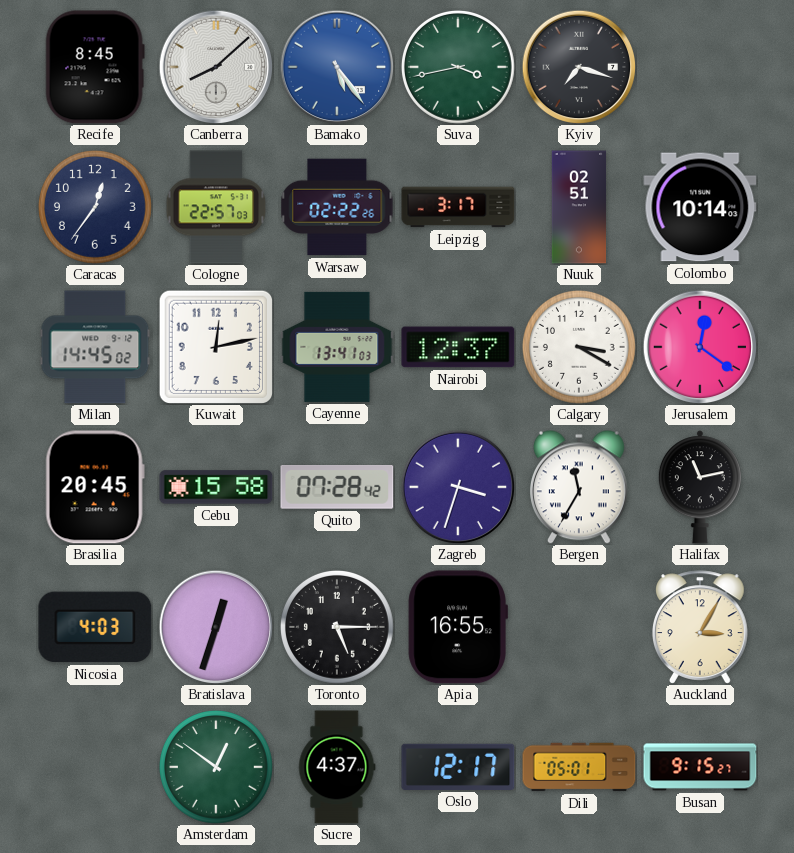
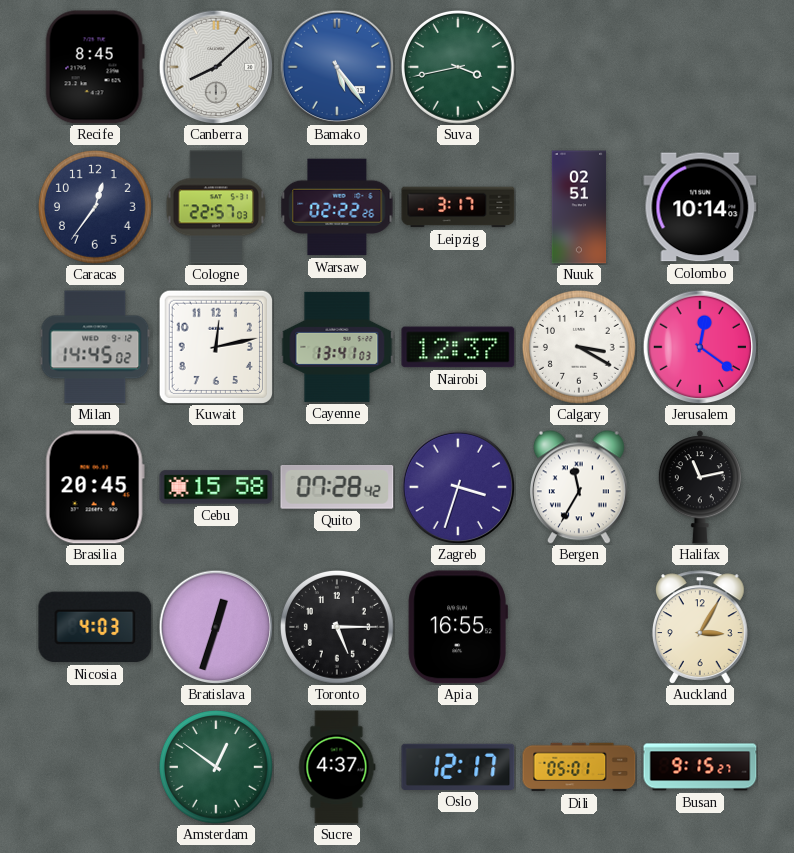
Kyiv: 7:18 -> none
